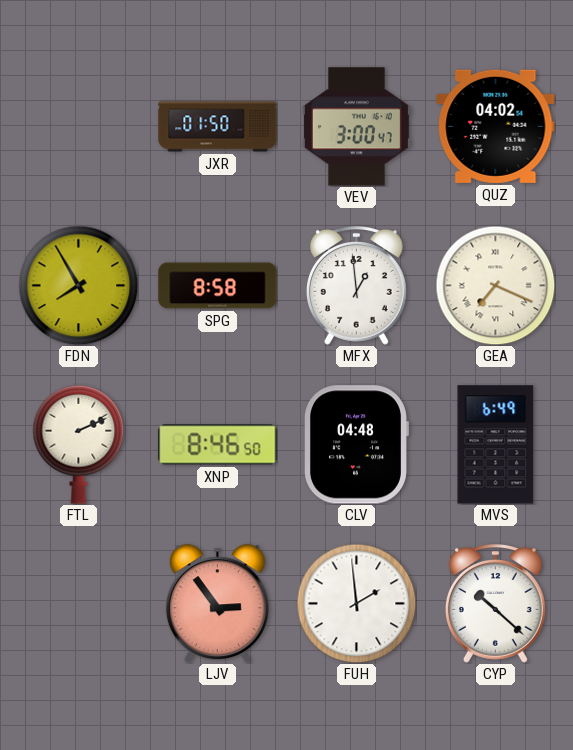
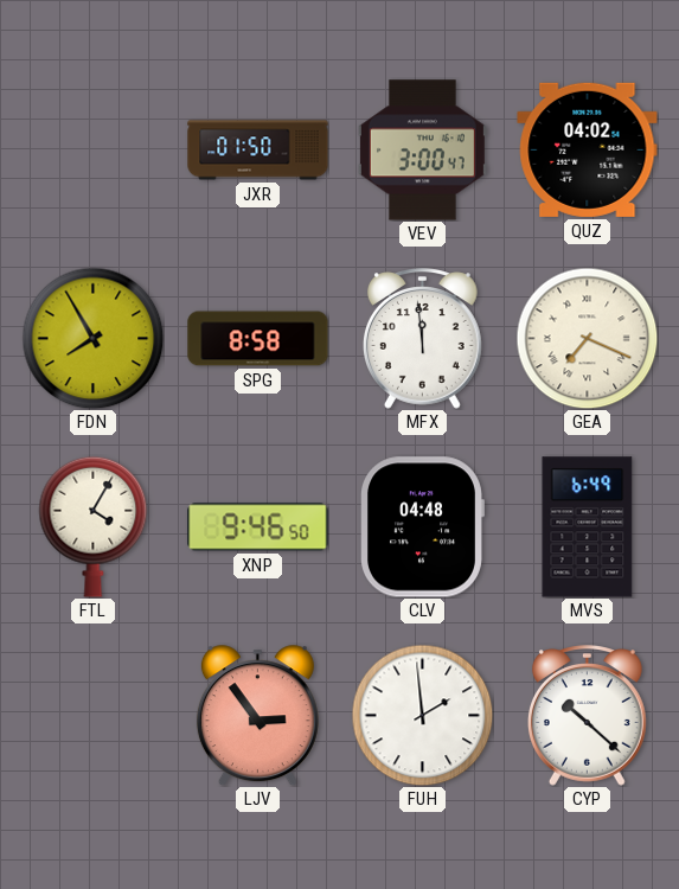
MFX: 12:59 -> 11:59
FTL: 2:11 -> 4:05
XNP: 8:46 -> 9:46
